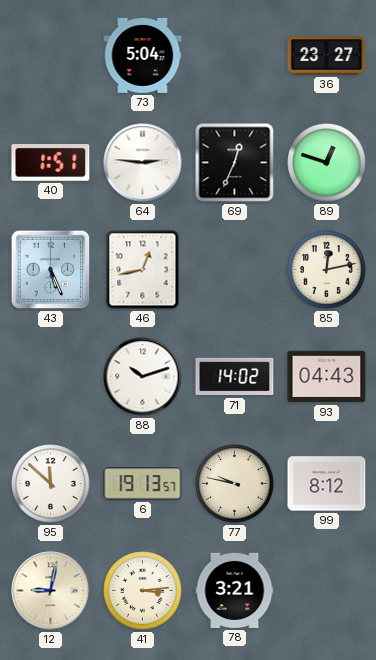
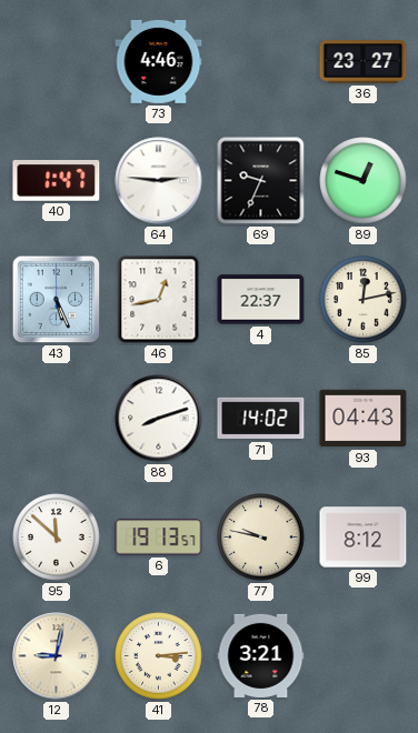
73: 5:04 -> 4:46
40: 1:51 -> 1:47
69: 12:34 -> 9:34
4: none -> 22:37
88: 10:12 -> 8:12
